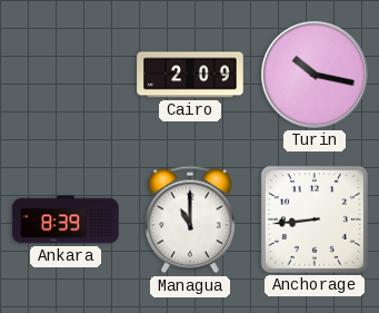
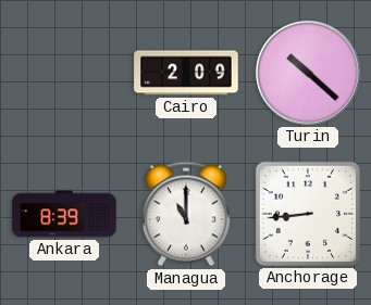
Turin: 10:17 -> 10:22
